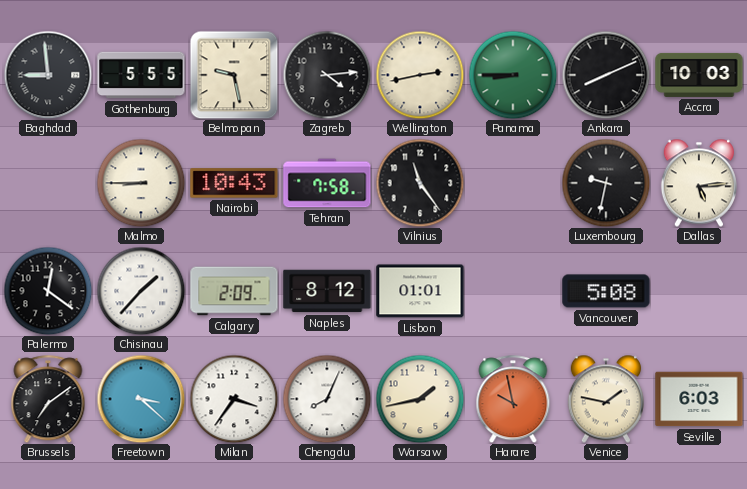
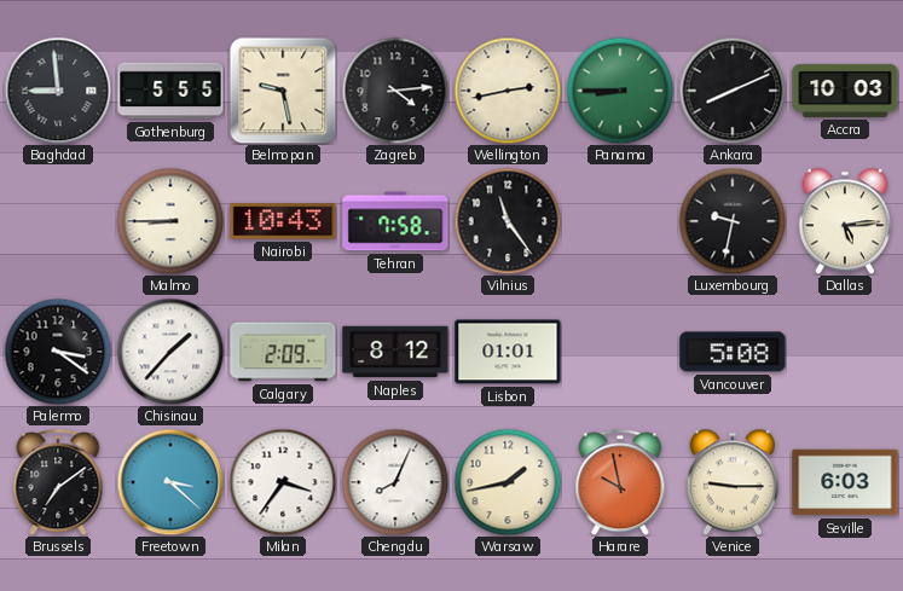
Palermo: 12:21 -> 3:21
Venice: 1:47 -> 9:15
